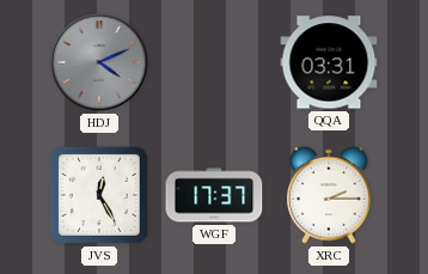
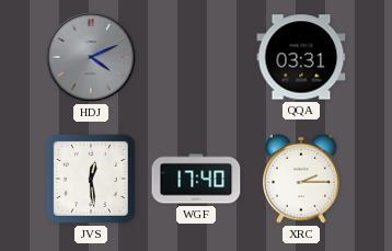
JVS: 12:25 -> 12:29
WGF: 17:37 -> 17:40
